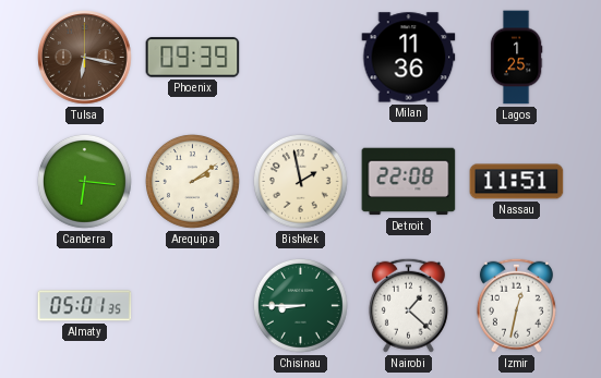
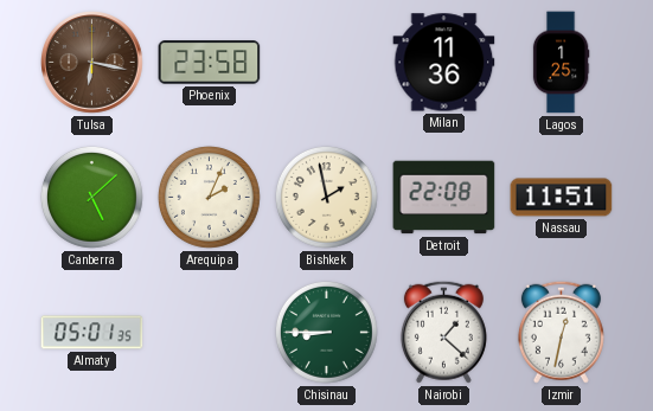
Phoenix: 09:39 -> 23:58
Canberra: 6:16 -> 5:08
Arequipa: 2:09 -> 2:04
